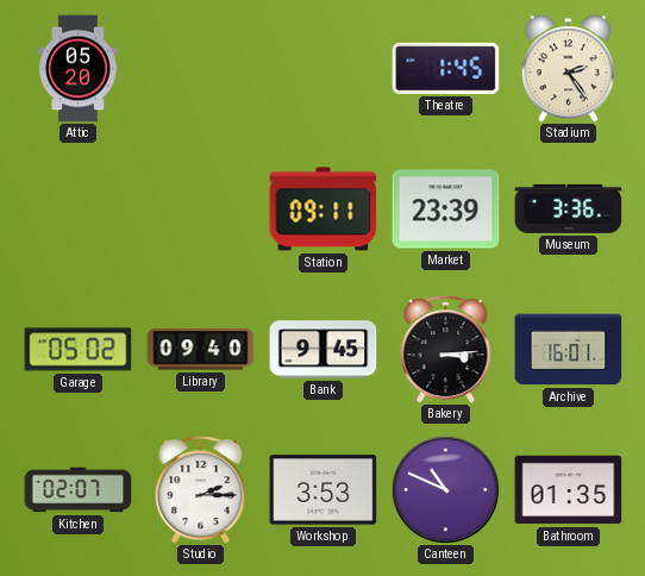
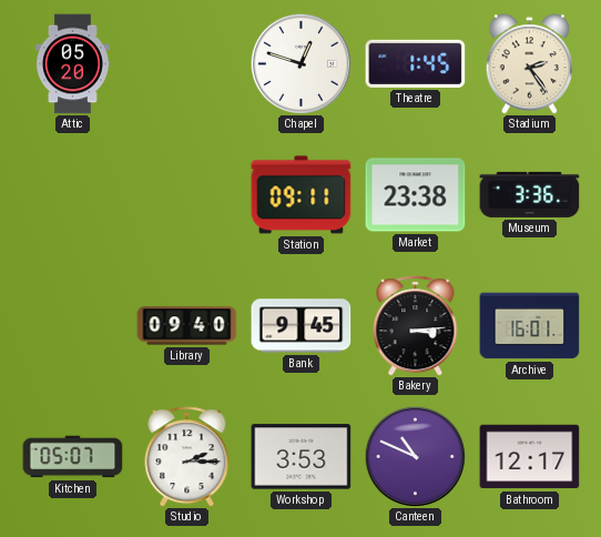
Chapel: none -> 12:48
Market: 23:39 -> 23:38
Garage: 05:02 -> none
Kitchen: 02:07 -> 05:07
Bathroom: 01:35 -> 12:17
